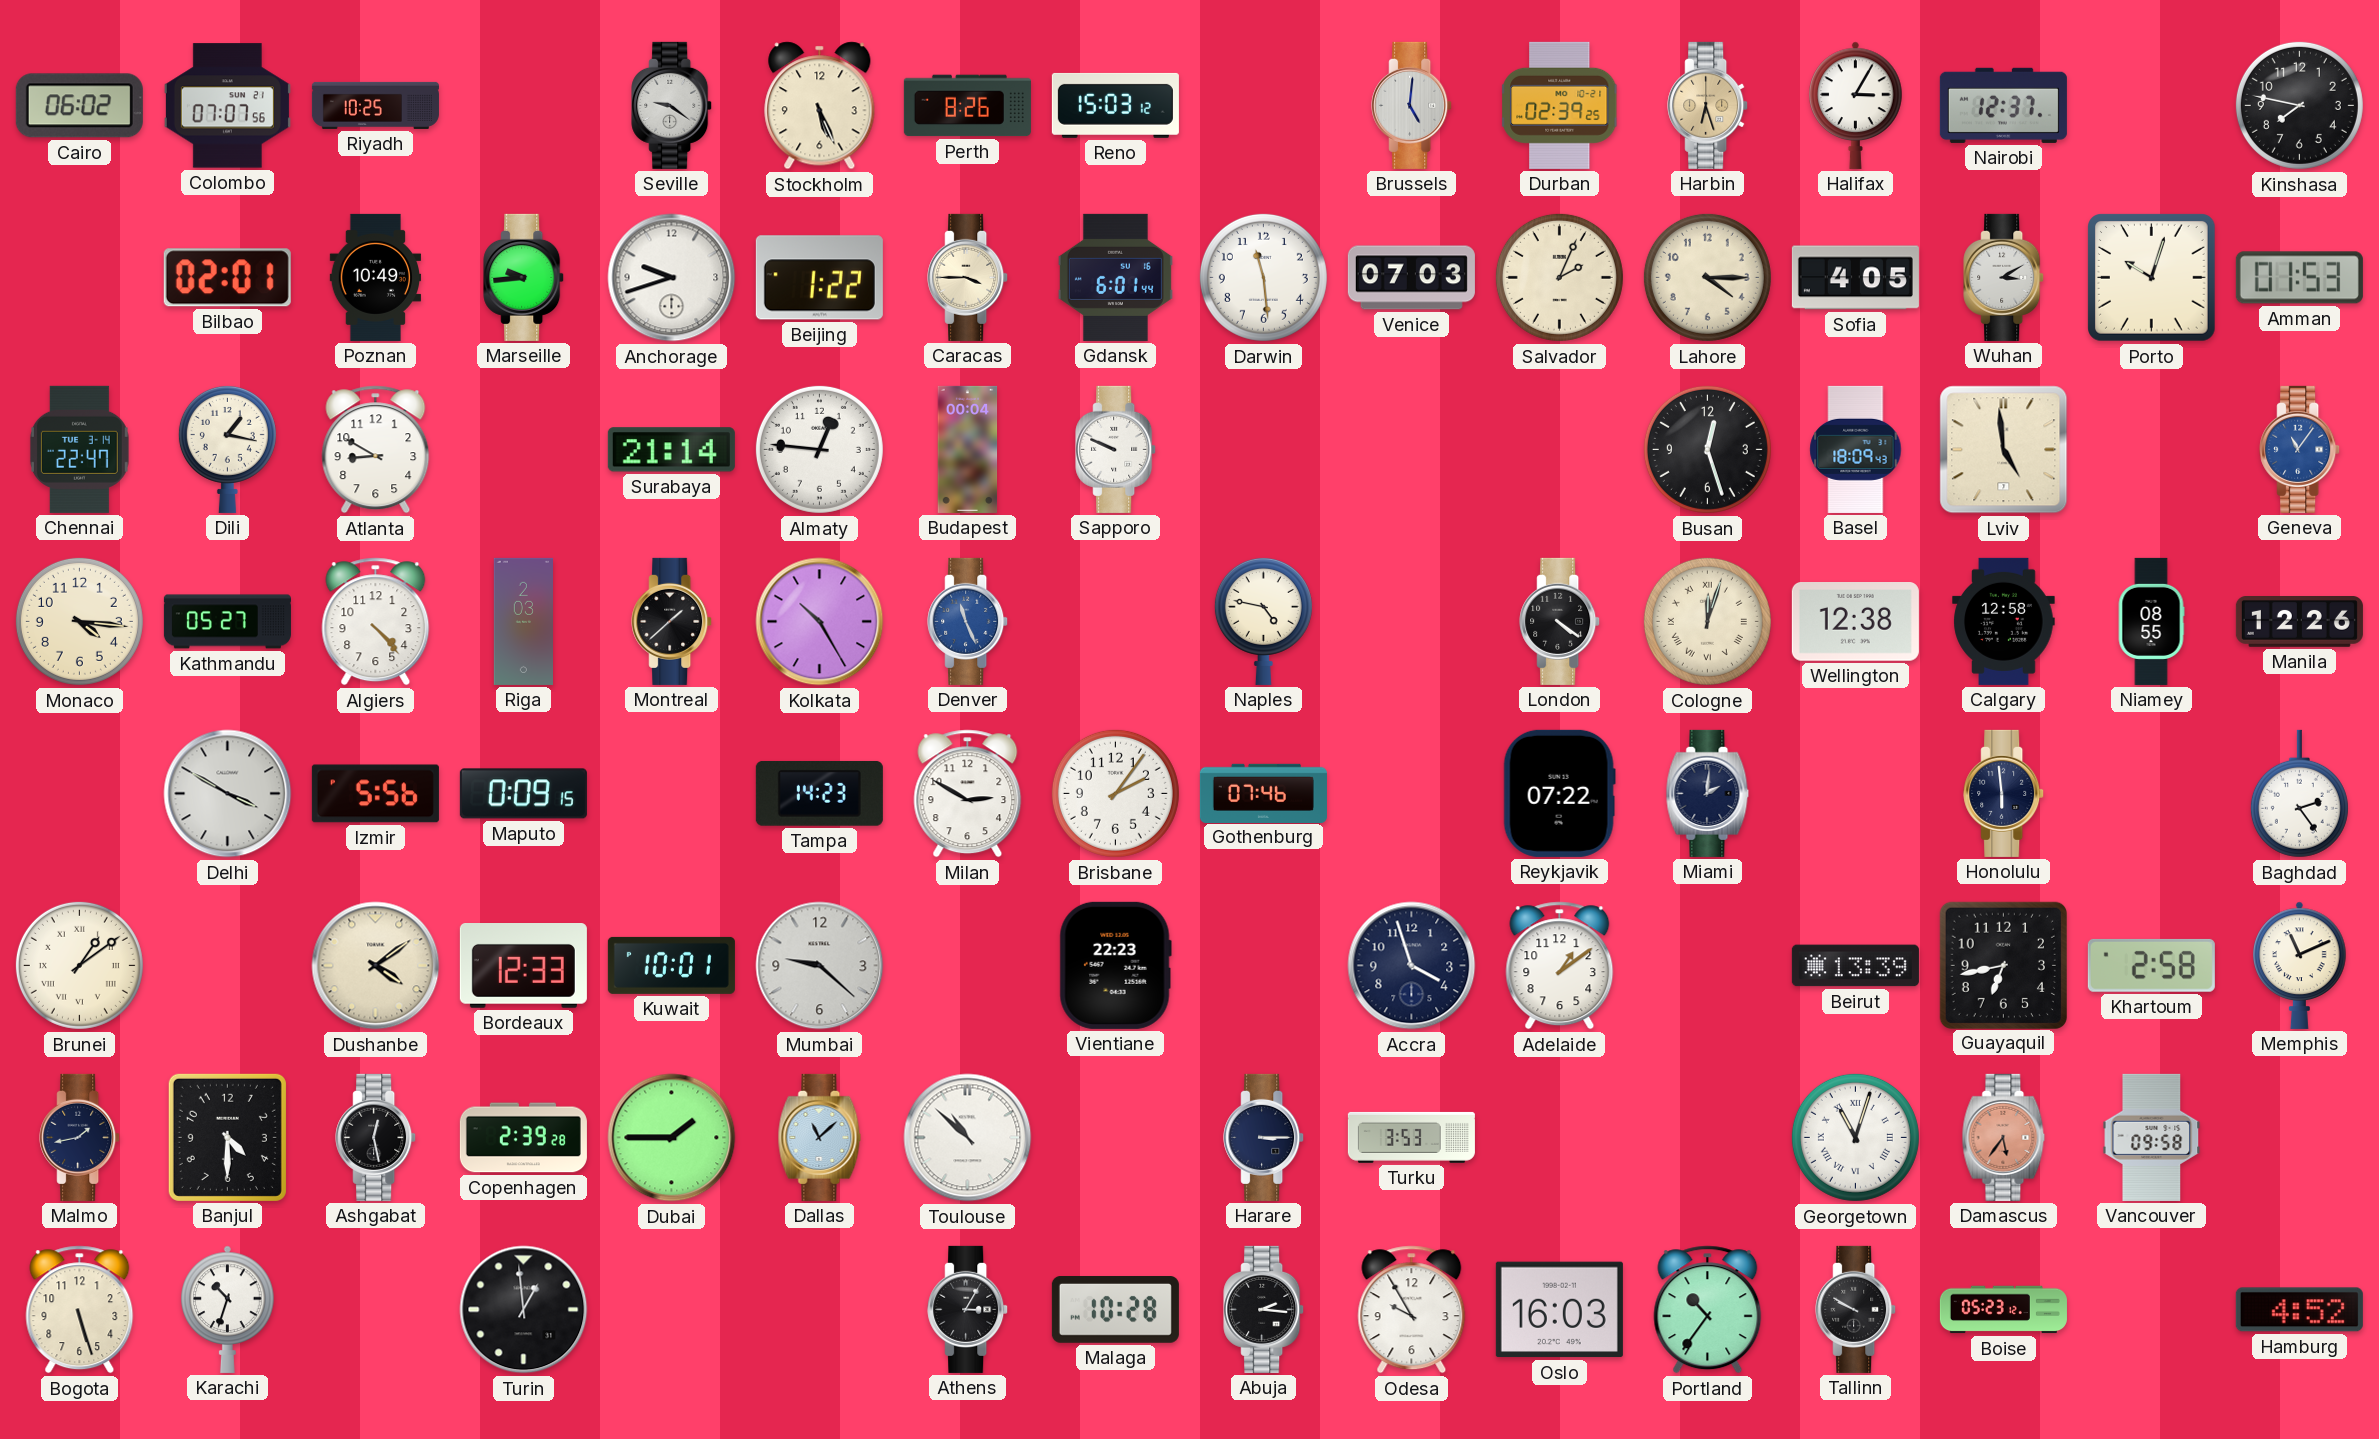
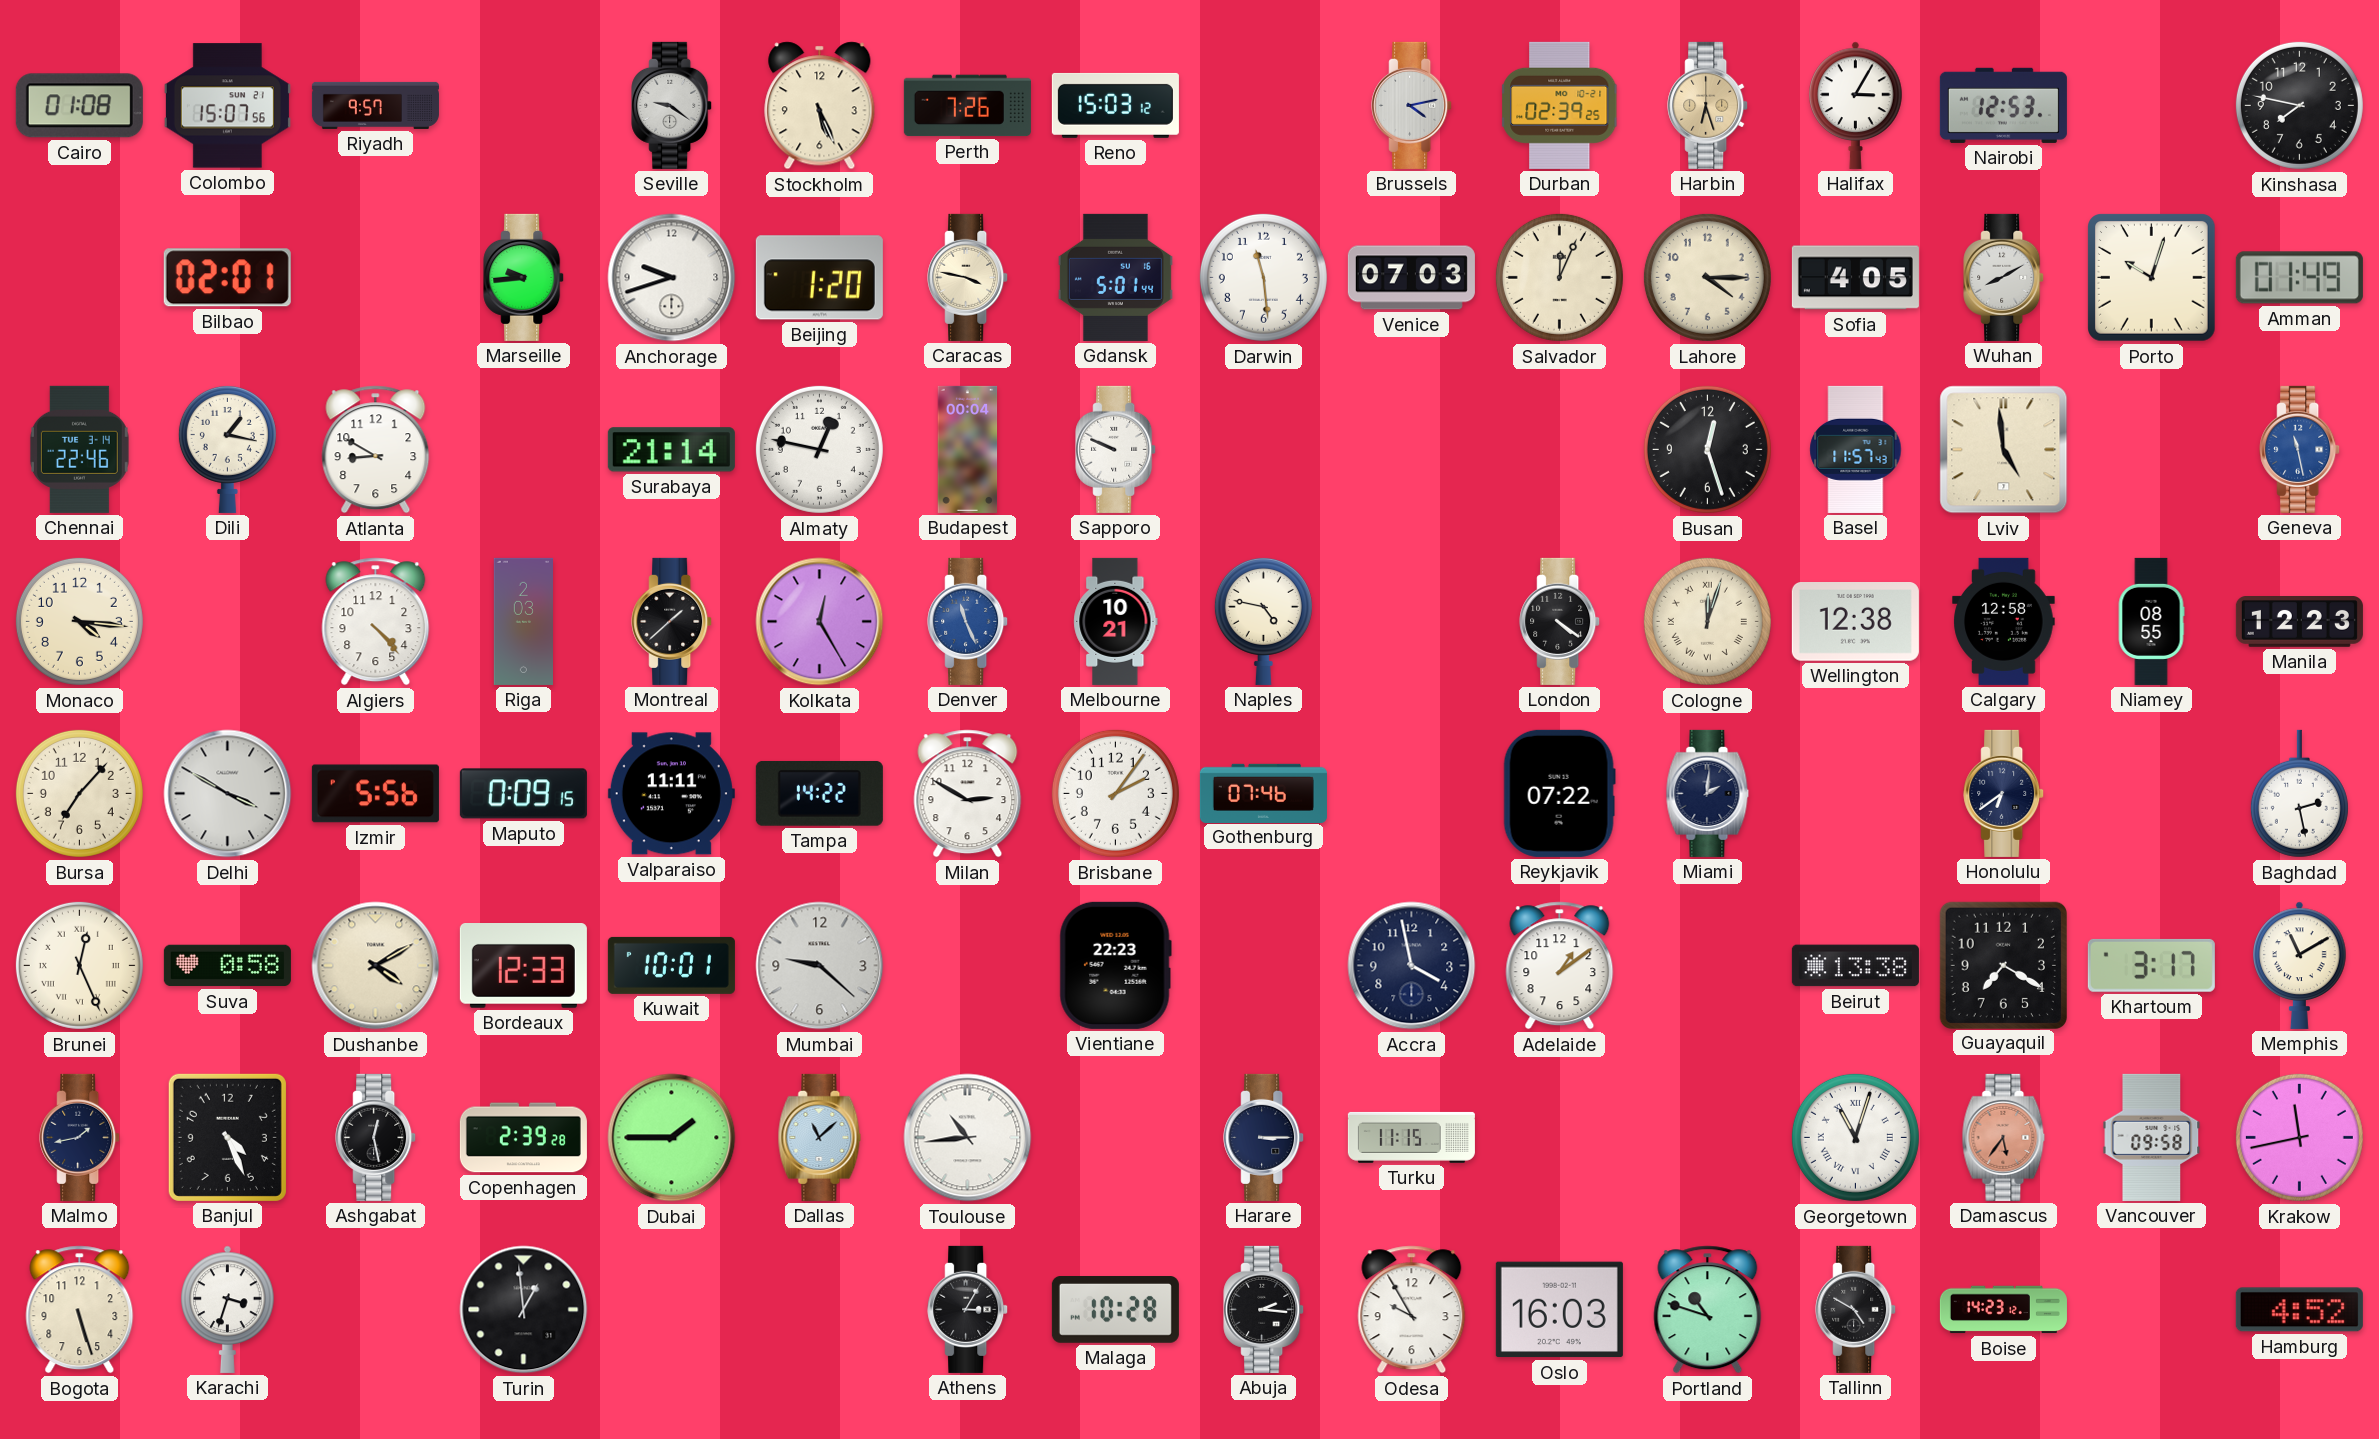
Cairo: 06:02 -> 01:08
Colombo: 07:07 -> 15:07
Riyadh: 10:25 -> 9:57
Perth: 8:26 -> 7:26
Brussels: 5:01 -> 4:13
Nairobi: 12:37 -> 12:53
Poznan: 10:49 -> none
Beijing: 1:22 -> 1:20
Caracas: 3:45 -> 3:47
Gdansk: 6:01 -> 5:01
Salvador: 2:04 -> 12:04
Wuhan: 3:10 -> 8:10
Amman: 01:53 -> 01:49
Chennai: 22:47 -> 22:46
Almaty: 12:46 -> 12:47
Basel: 18:09 -> 11:57
Geneva: 11:06 -> 11:28
Kathmandu: 05:27 -> none
Kolkata: 10:25 -> 12:25
Melbourne: none -> 10:21
Manila: 12:26 -> 12:23
Bursa: none -> 7:07
Valparaiso: none -> 11:11
Tampa: 14:23 -> 14:22
Honolulu: 5:59 -> 6:39
Baghdad: 2:24 -> 2:28
Brunei: 1:09 -> 12:26
Suva: none -> 0:58
Dushanbe: 4:09 -> 4:10
Accra: 3:57 -> 3:58
Beirut: 13:39 -> 13:38
Guayaquil: 6:43 -> 7:20
Khartoum: 2:58 -> 3:17
Memphis: 11:11 -> 11:10
Banjul: 4:30 -> 4:26
Toulouse: 10:52 -> 10:44
Turku: 3:53 -> 11:15
Krakow: none -> 11:43
Karachi: 10:33 -> 3:33
Portland: 10:36 -> 10:48
Tallinn: 9:50 -> 4:50
Boise: 05:23 -> 14:23
